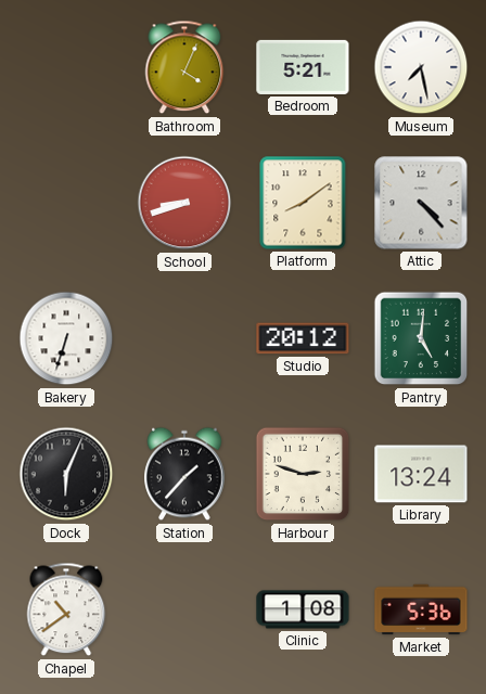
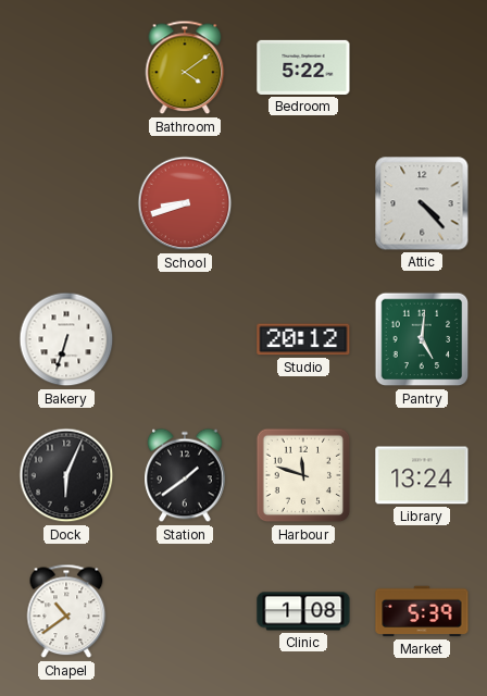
Bathroom: 4:04 -> 4:09
Bedroom: 5:21 -> 5:22
Museum: 7:28 -> none
Platform: 8:09 -> none
Station: 1:37 -> 1:39
Harbour: 2:48 -> 11:48
Market: 5:36 -> 5:39
